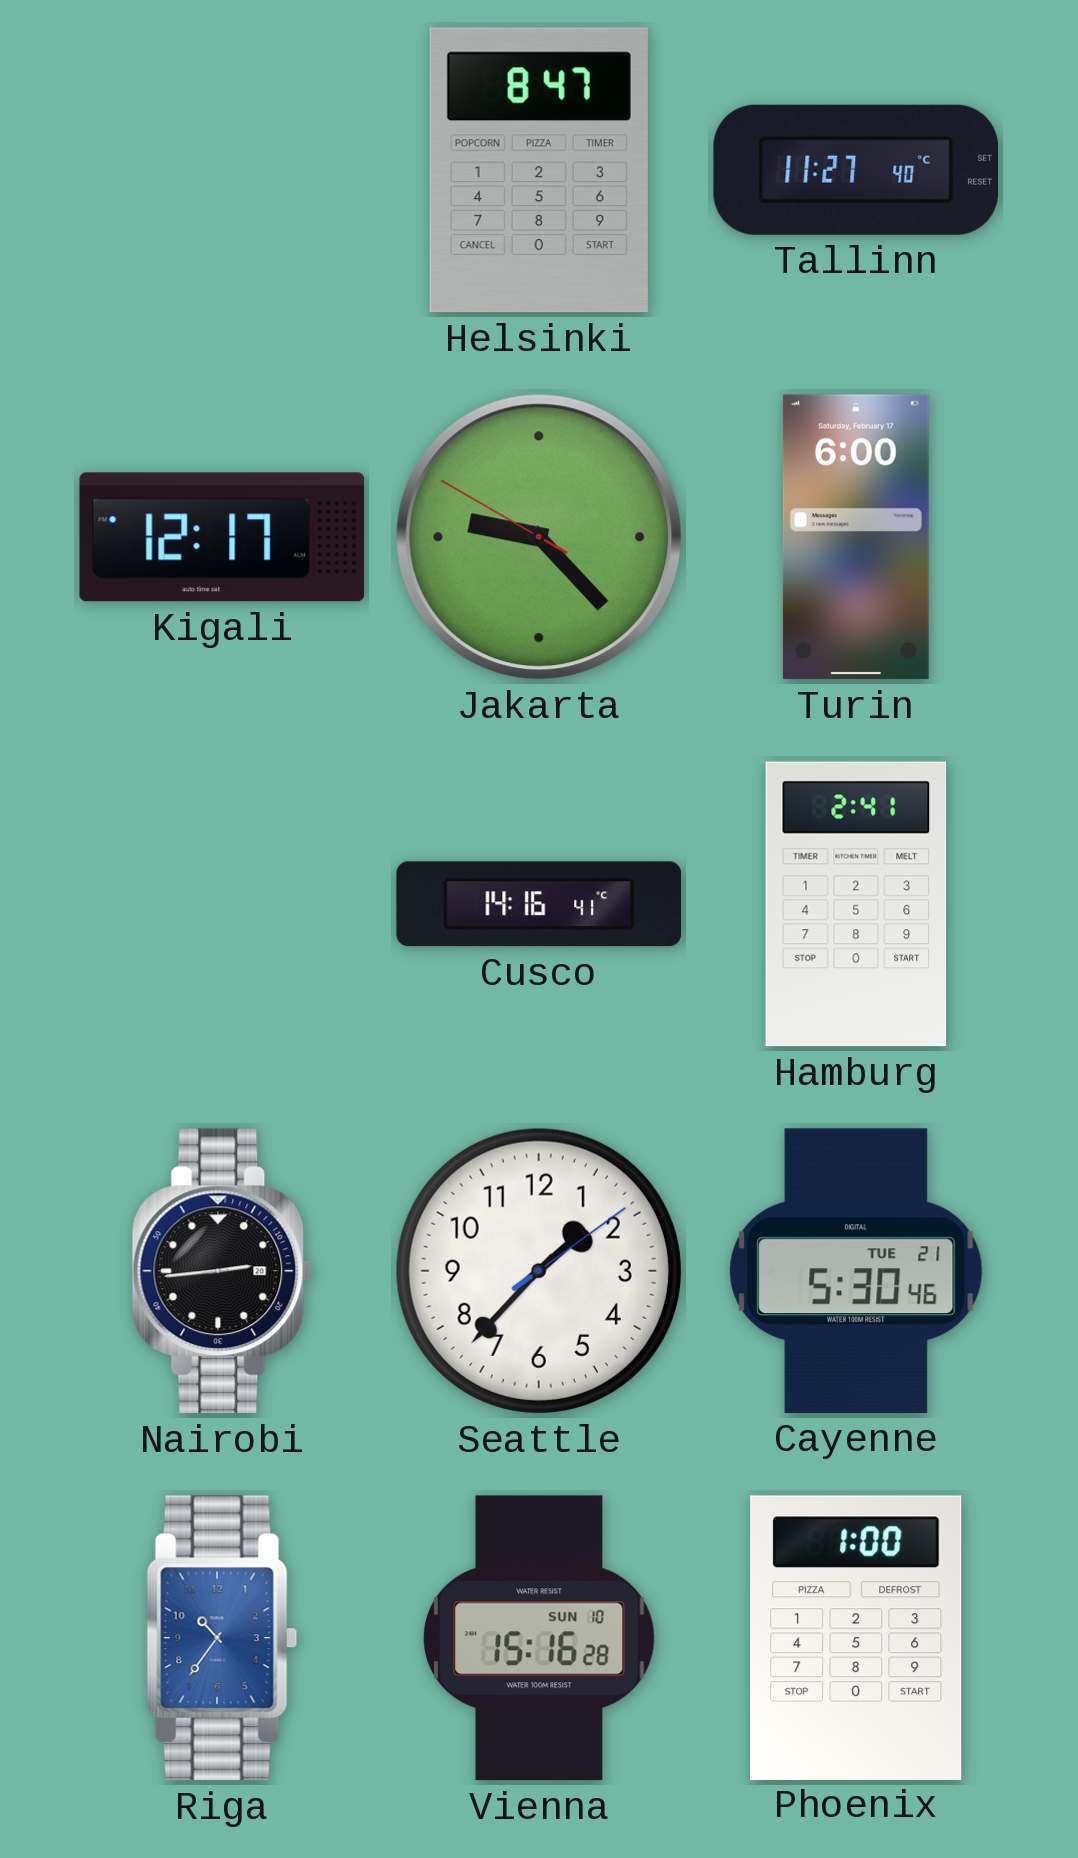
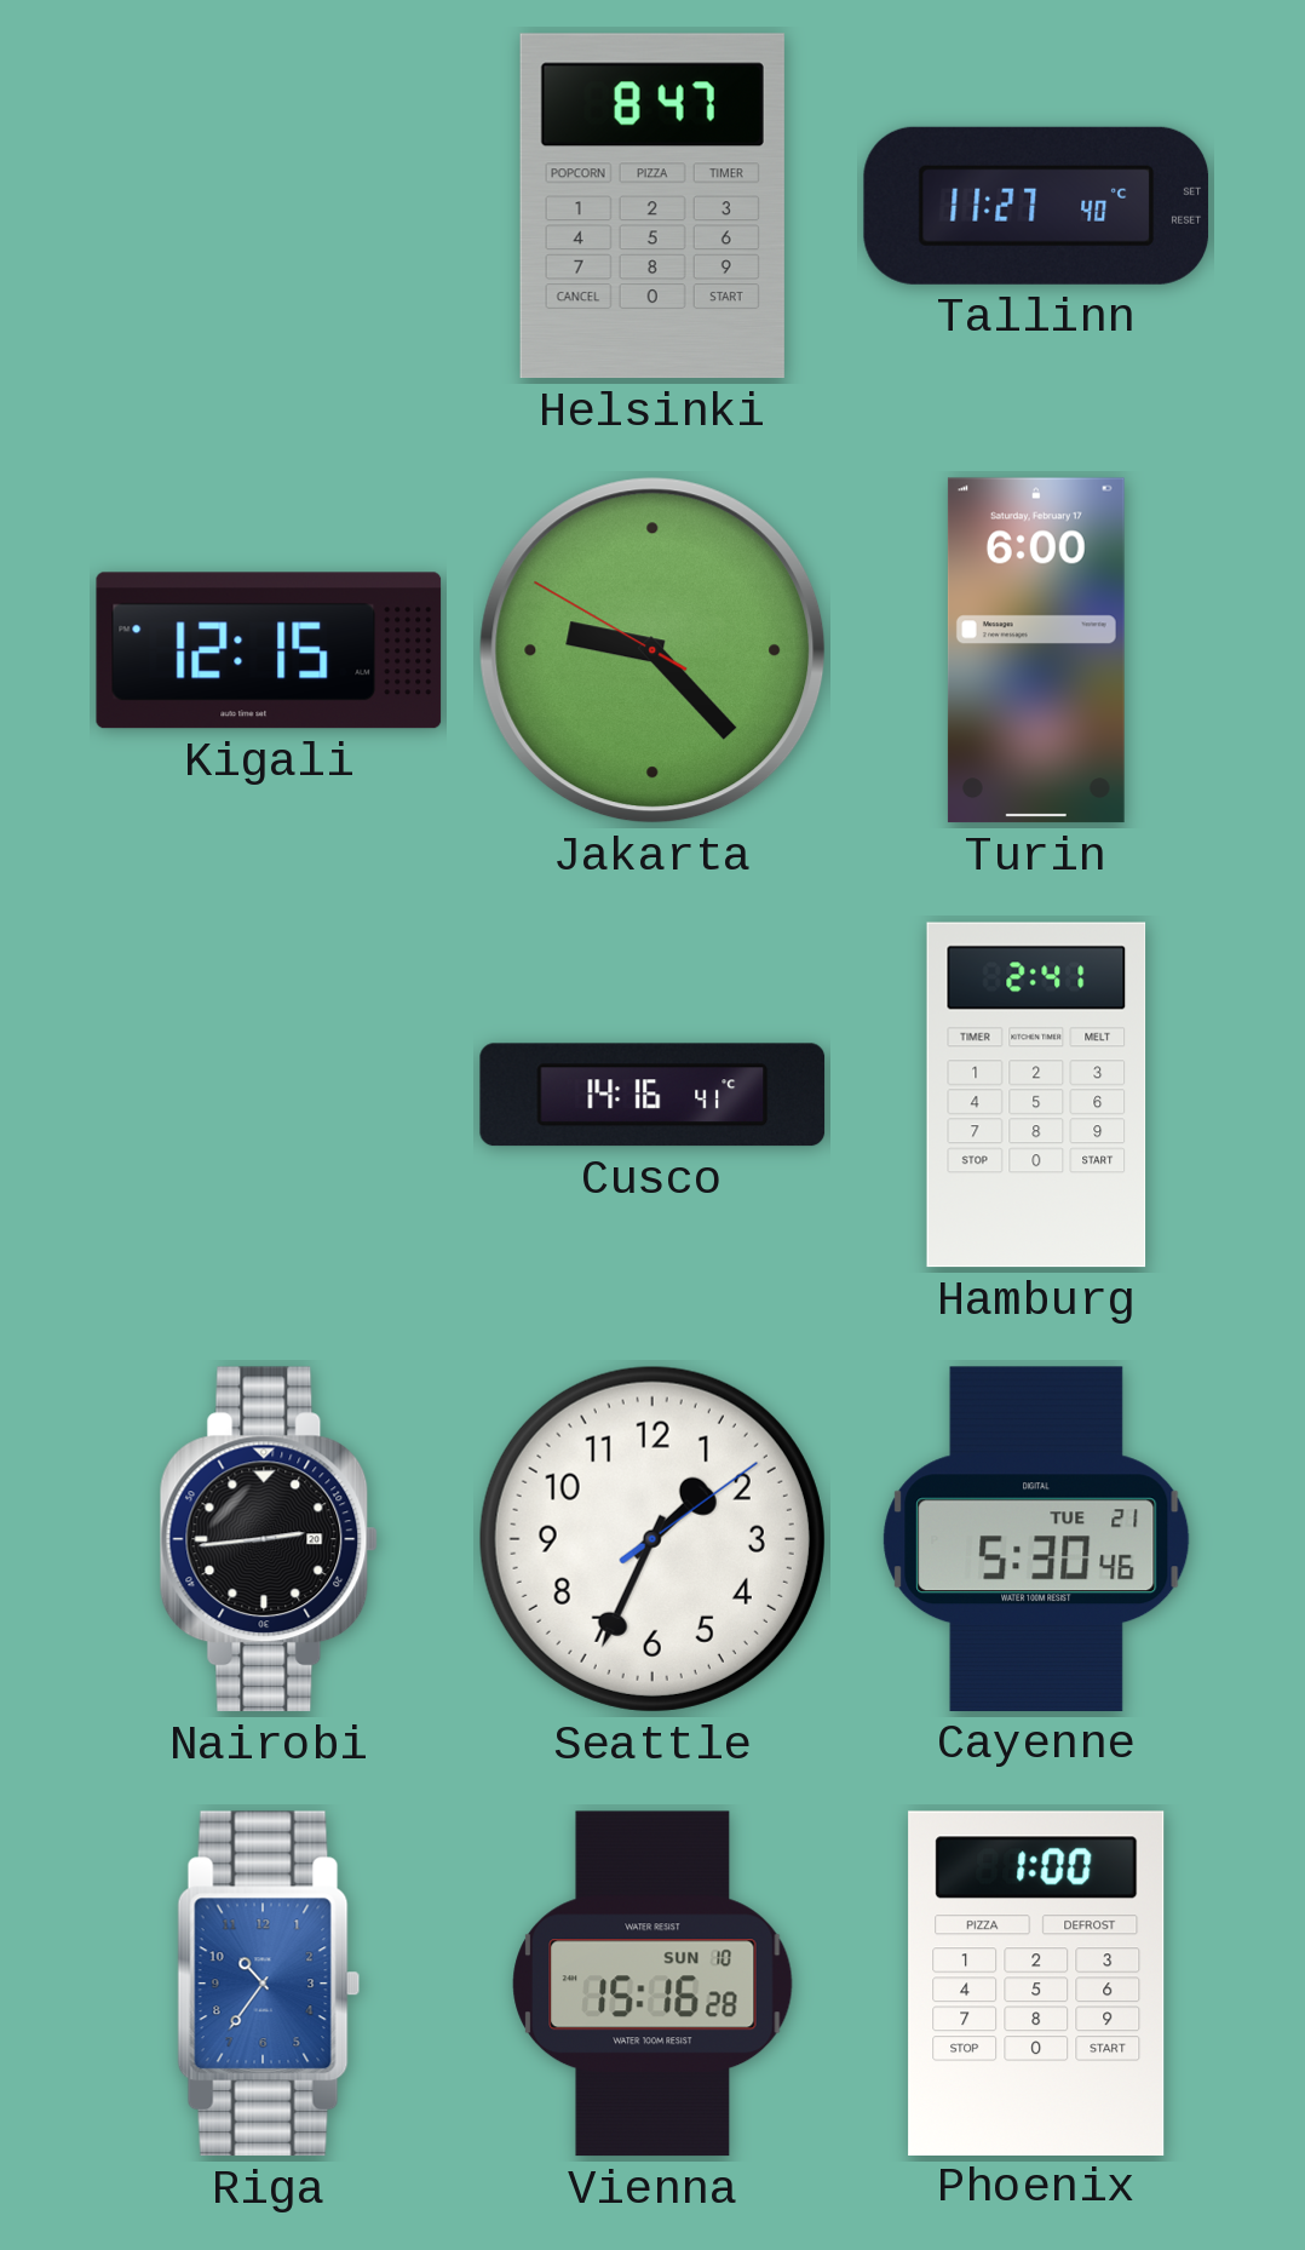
Kigali: 12:17 -> 12:15
Seattle: 1:37 -> 1:34
